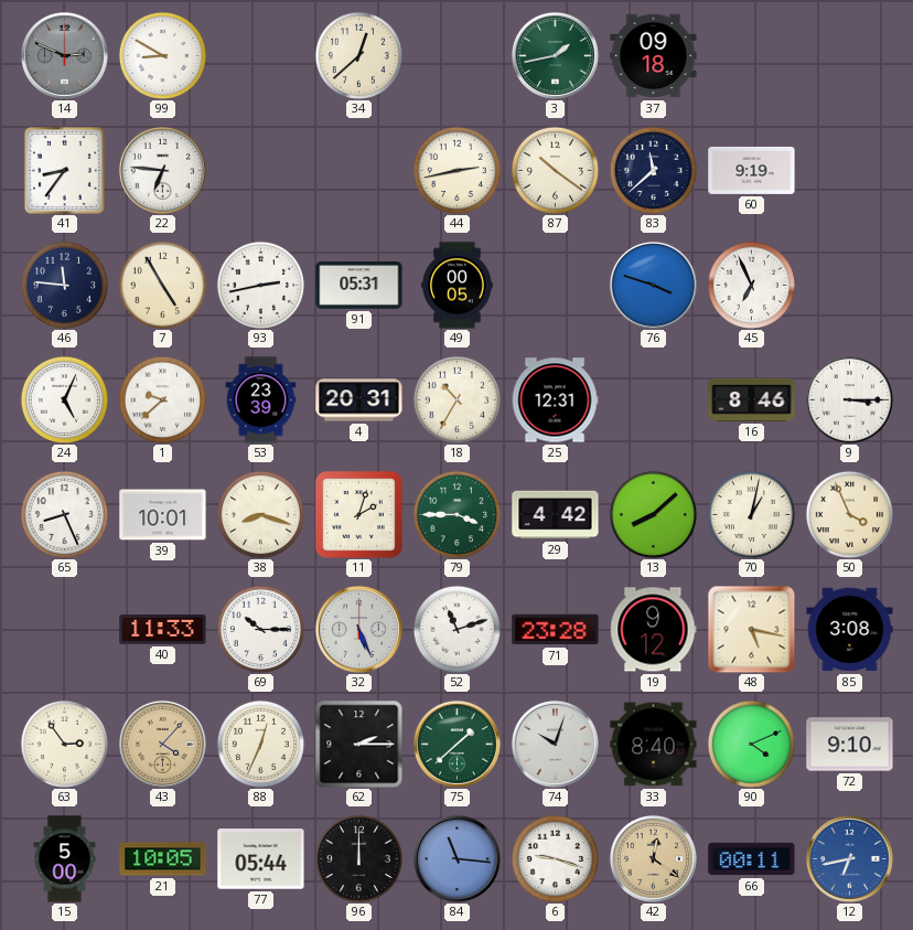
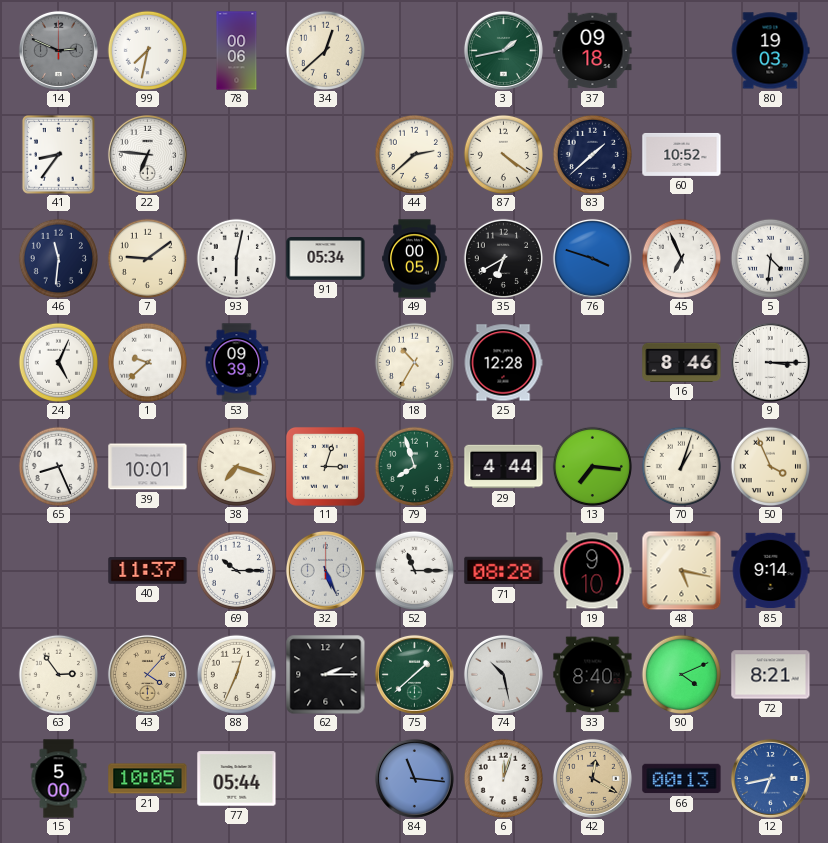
99: 8:50 -> 7:32
78: none -> 00:06
80: none -> 19:03
44: 2:43 -> 2:38
87: 10:21 -> 4:21
83: 11:38 -> 1:38
60: 9:19 -> 10:52
46: 11:46 -> 11:31
7: 4:55 -> 9:09
93: 2:43 -> 6:02
91: 05:31 -> 05:34
35: none -> 6:40
5: none -> 4:31
53: 23:39 -> 09:39
4: 20:31 -> none
25: 12:31 -> 12:28
38: 8:18 -> 7:18
11: 2:03 -> 3:03
79: 3:45 -> 7:57
29: 4:42 -> 4:44
13: 8:08 -> 7:16
70: 1:02 -> 1:03
40: 11:33 -> 11:37
52: 11:12 -> 11:15
71: 23:28 -> 08:28
19: 9:12 -> 9:10
85: 3:08 -> 9:14
74: 10:03 -> 10:28
72: 9:10 -> 8:21
96: 12:00 -> none
6: 9:18 -> 12:03
42: 12:21 -> 12:20
66: 00:11 -> 00:13
